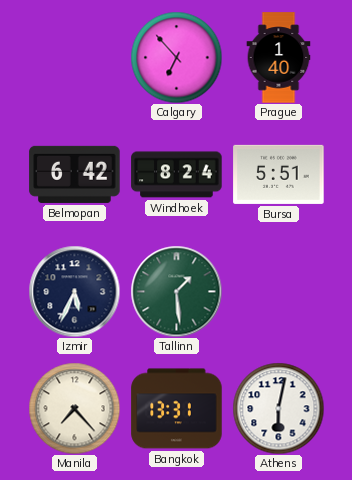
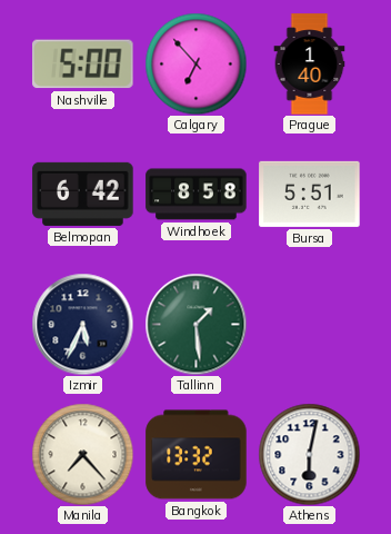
Nashville: none -> 5:00
Windhoek: 8:24 -> 8:58
Bangkok: 13:31 -> 13:32
